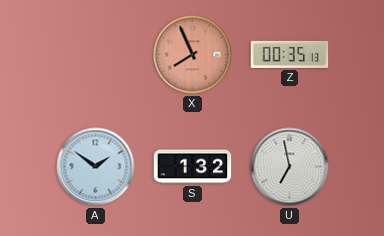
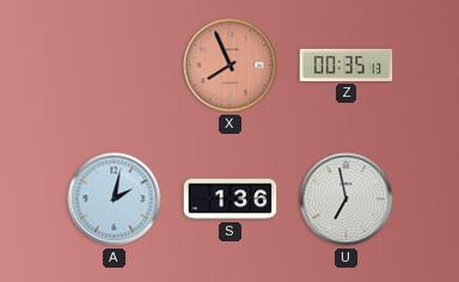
A: 1:51 -> 2:02
S: 1:32 -> 1:36
